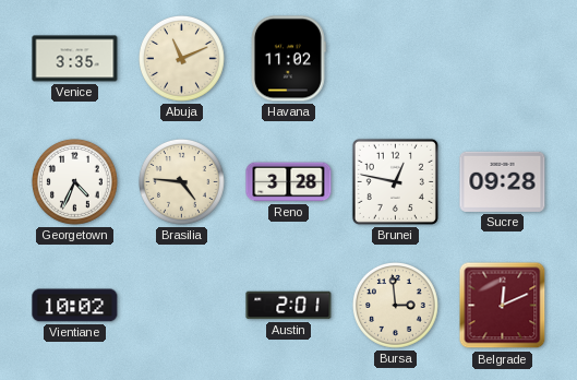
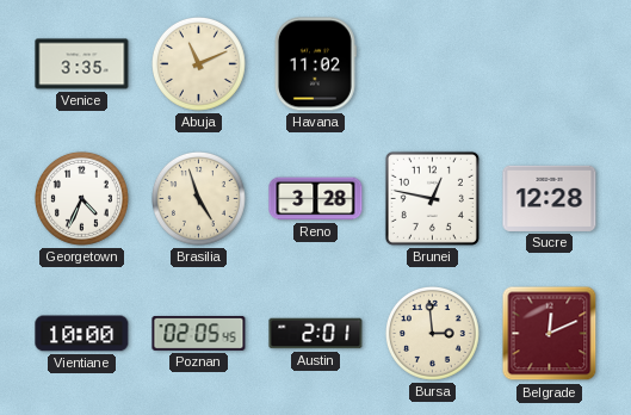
Brasilia: 4:46 -> 4:57
Sucre: 09:28 -> 12:28
Vientiane: 10:02 -> 10:00
Poznan: none -> 02:05
